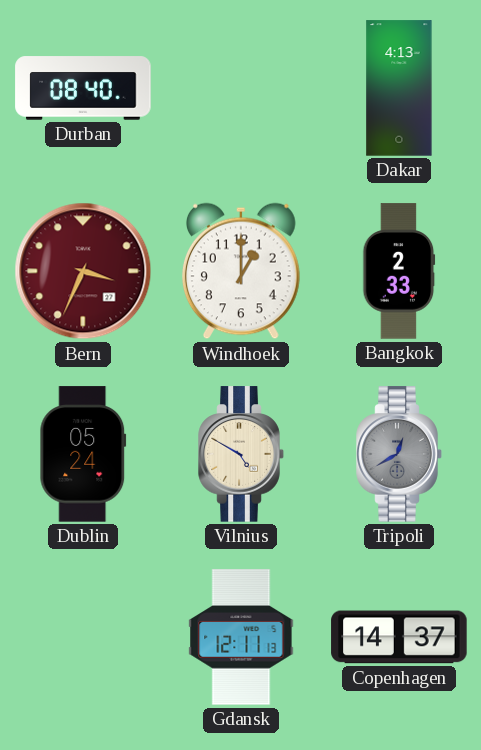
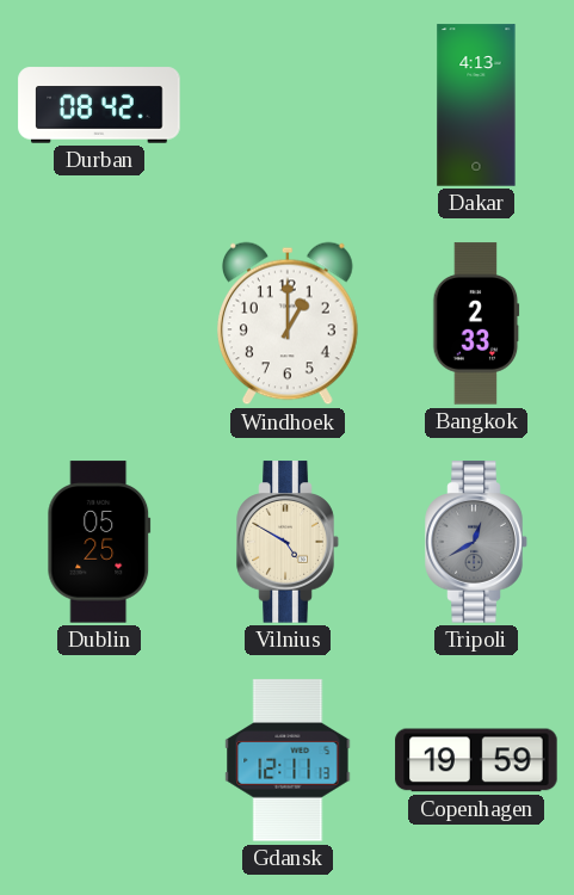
Durban: 08:40 -> 08:42
Bern: 3:34 -> none
Dublin: 05:24 -> 05:25
Copenhagen: 14:37 -> 19:59
